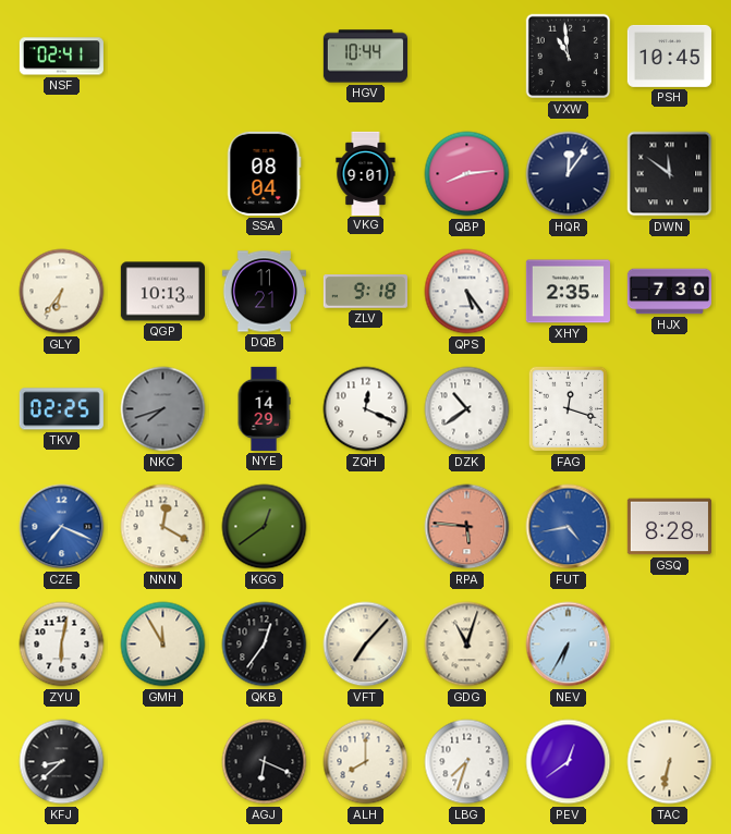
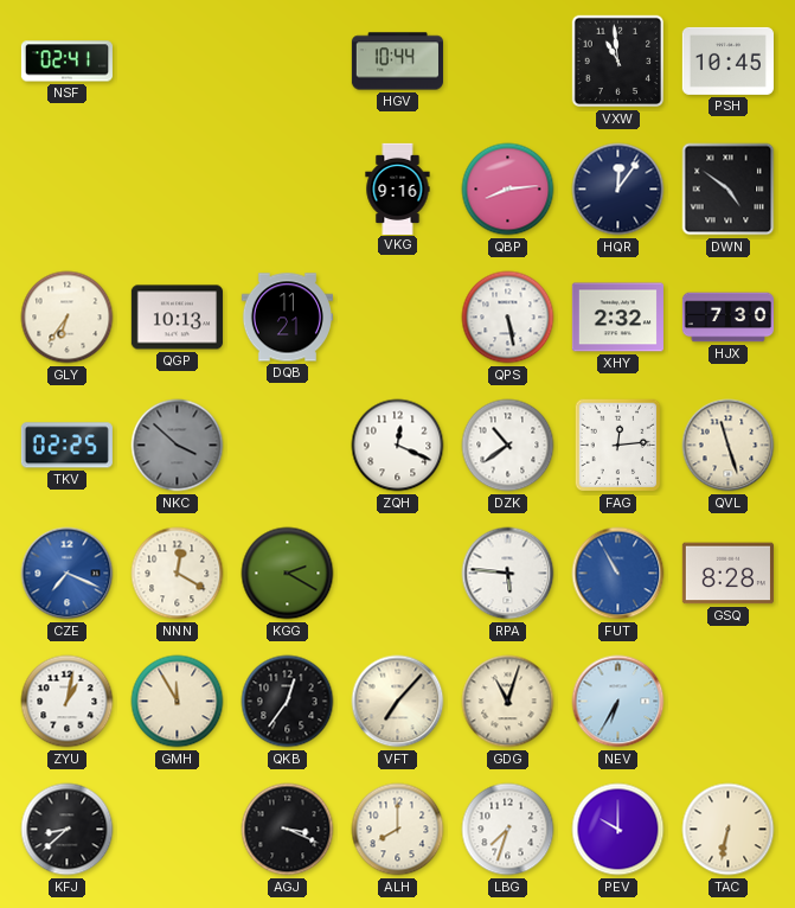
SSA: 08:04 -> none
VKG: 9:01 -> 9:16
DWN: 11:51 -> 4:51
ZLV: 9:18 -> none
QPS: 5:24 -> 5:28
XHY: 2:35 -> 2:32
NKC: 7:42 -> 3:52
NYE: 14:29 -> none
FAG: 12:18 -> 12:14
QVL: none -> 11:27
KGG: 12:39 -> 2:20
RPA dial: salmon -> white
FUT: 4:43 -> 10:55
ZYU: 6:02 -> 1:02
AGJ: 6:19 -> 3:19
PEV: 12:39 -> 10:00
